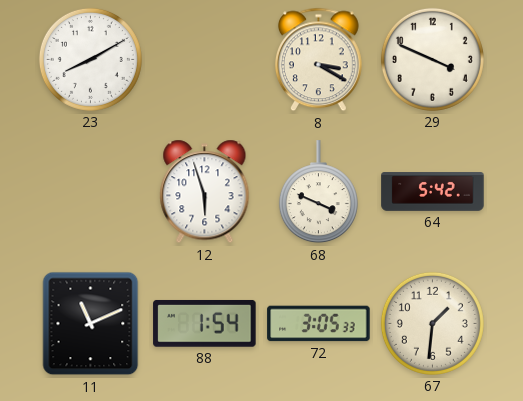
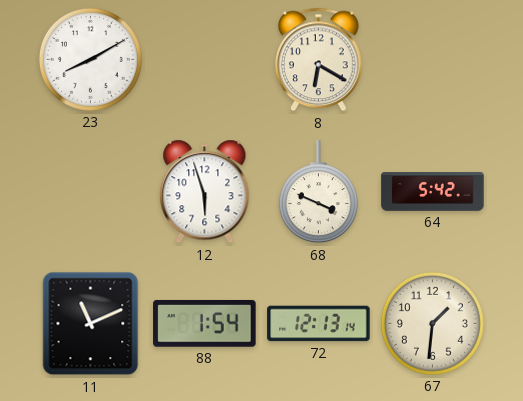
8: 3:20 -> 6:20
29: 3:49 -> none
72: 3:05 -> 12:13
